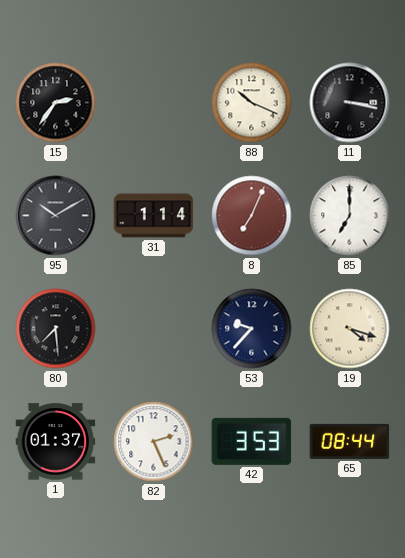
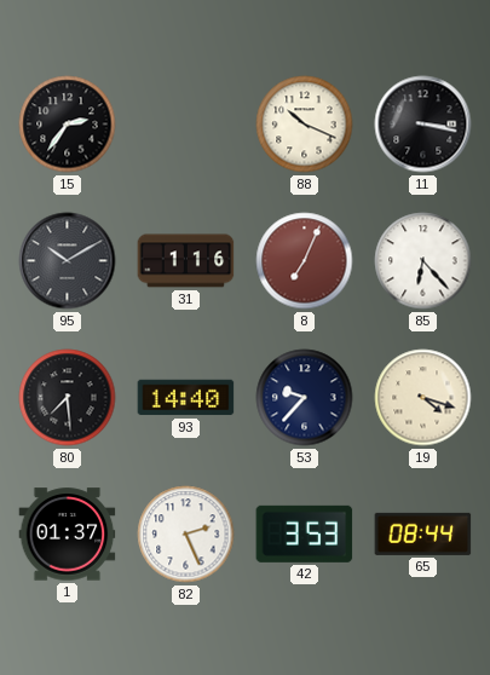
31: 1:14 -> 1:16
85: 7:00 -> 6:23
93: none -> 14:40
